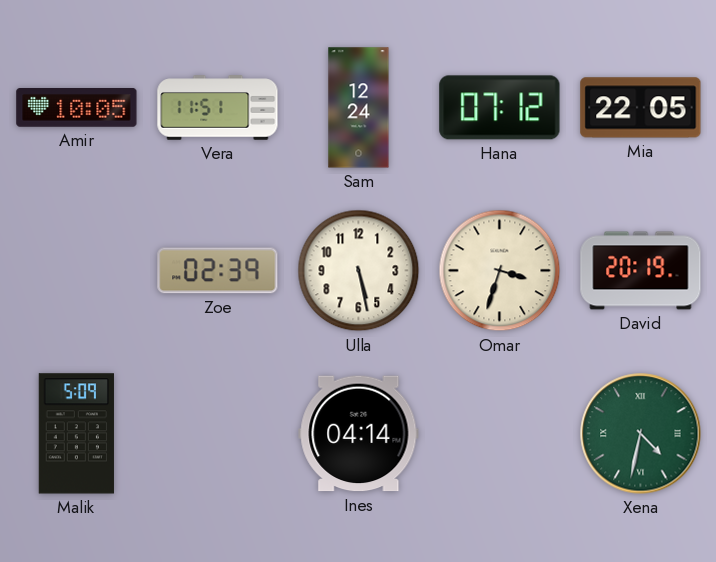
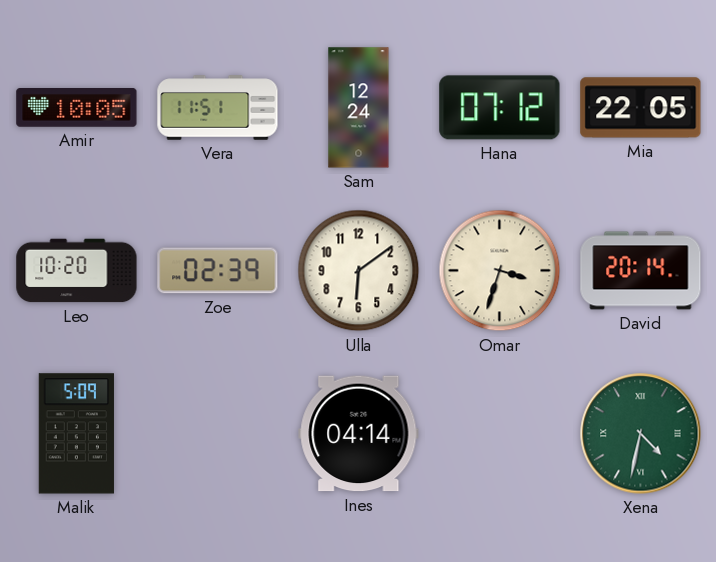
Leo: none -> 10:20
Ulla: 5:28 -> 6:09
David: 20:19 -> 20:14
